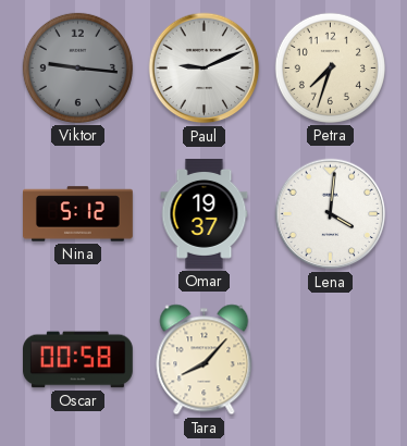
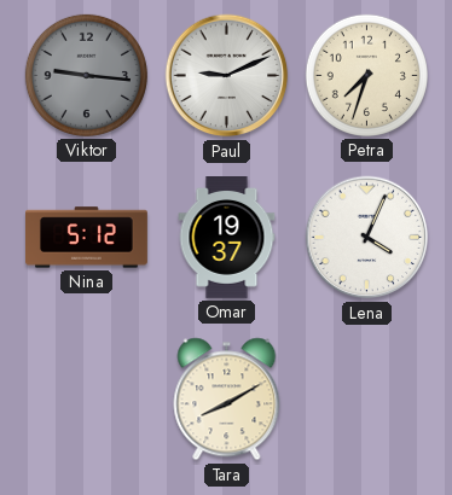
Lena: 4:01 -> 4:04
Oscar: 00:58 -> none
Tara: 8:07 -> 8:10
